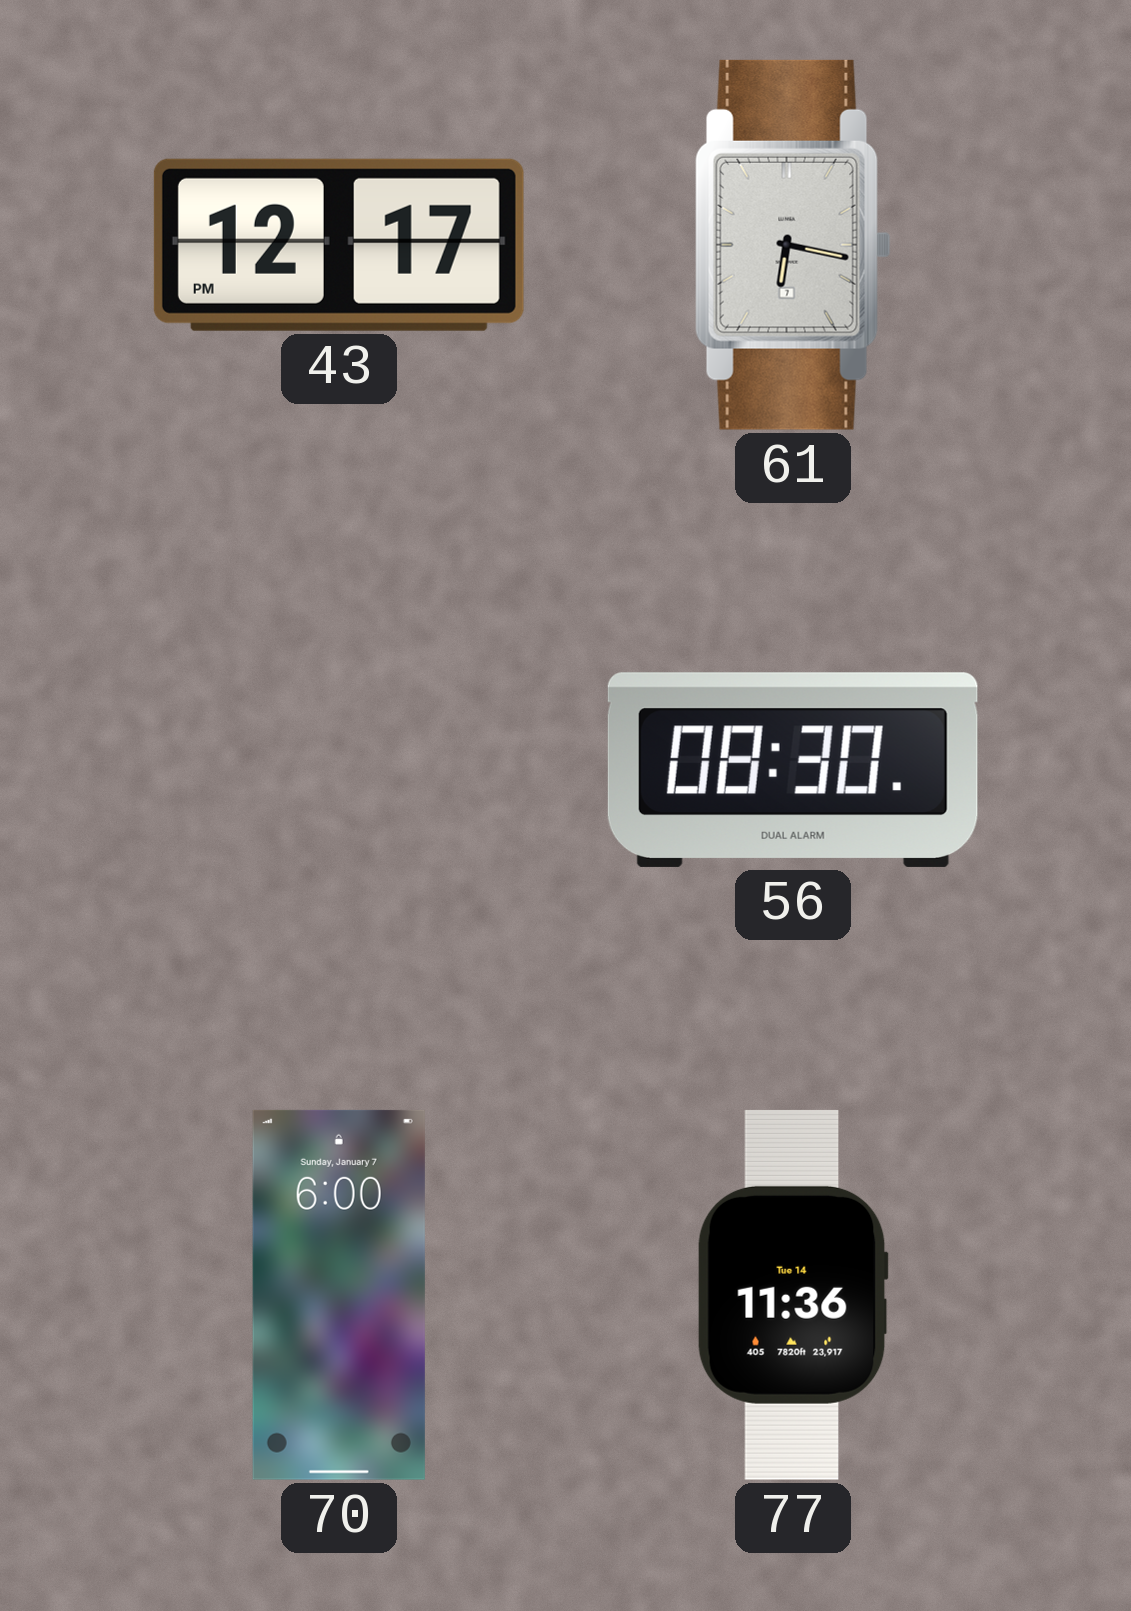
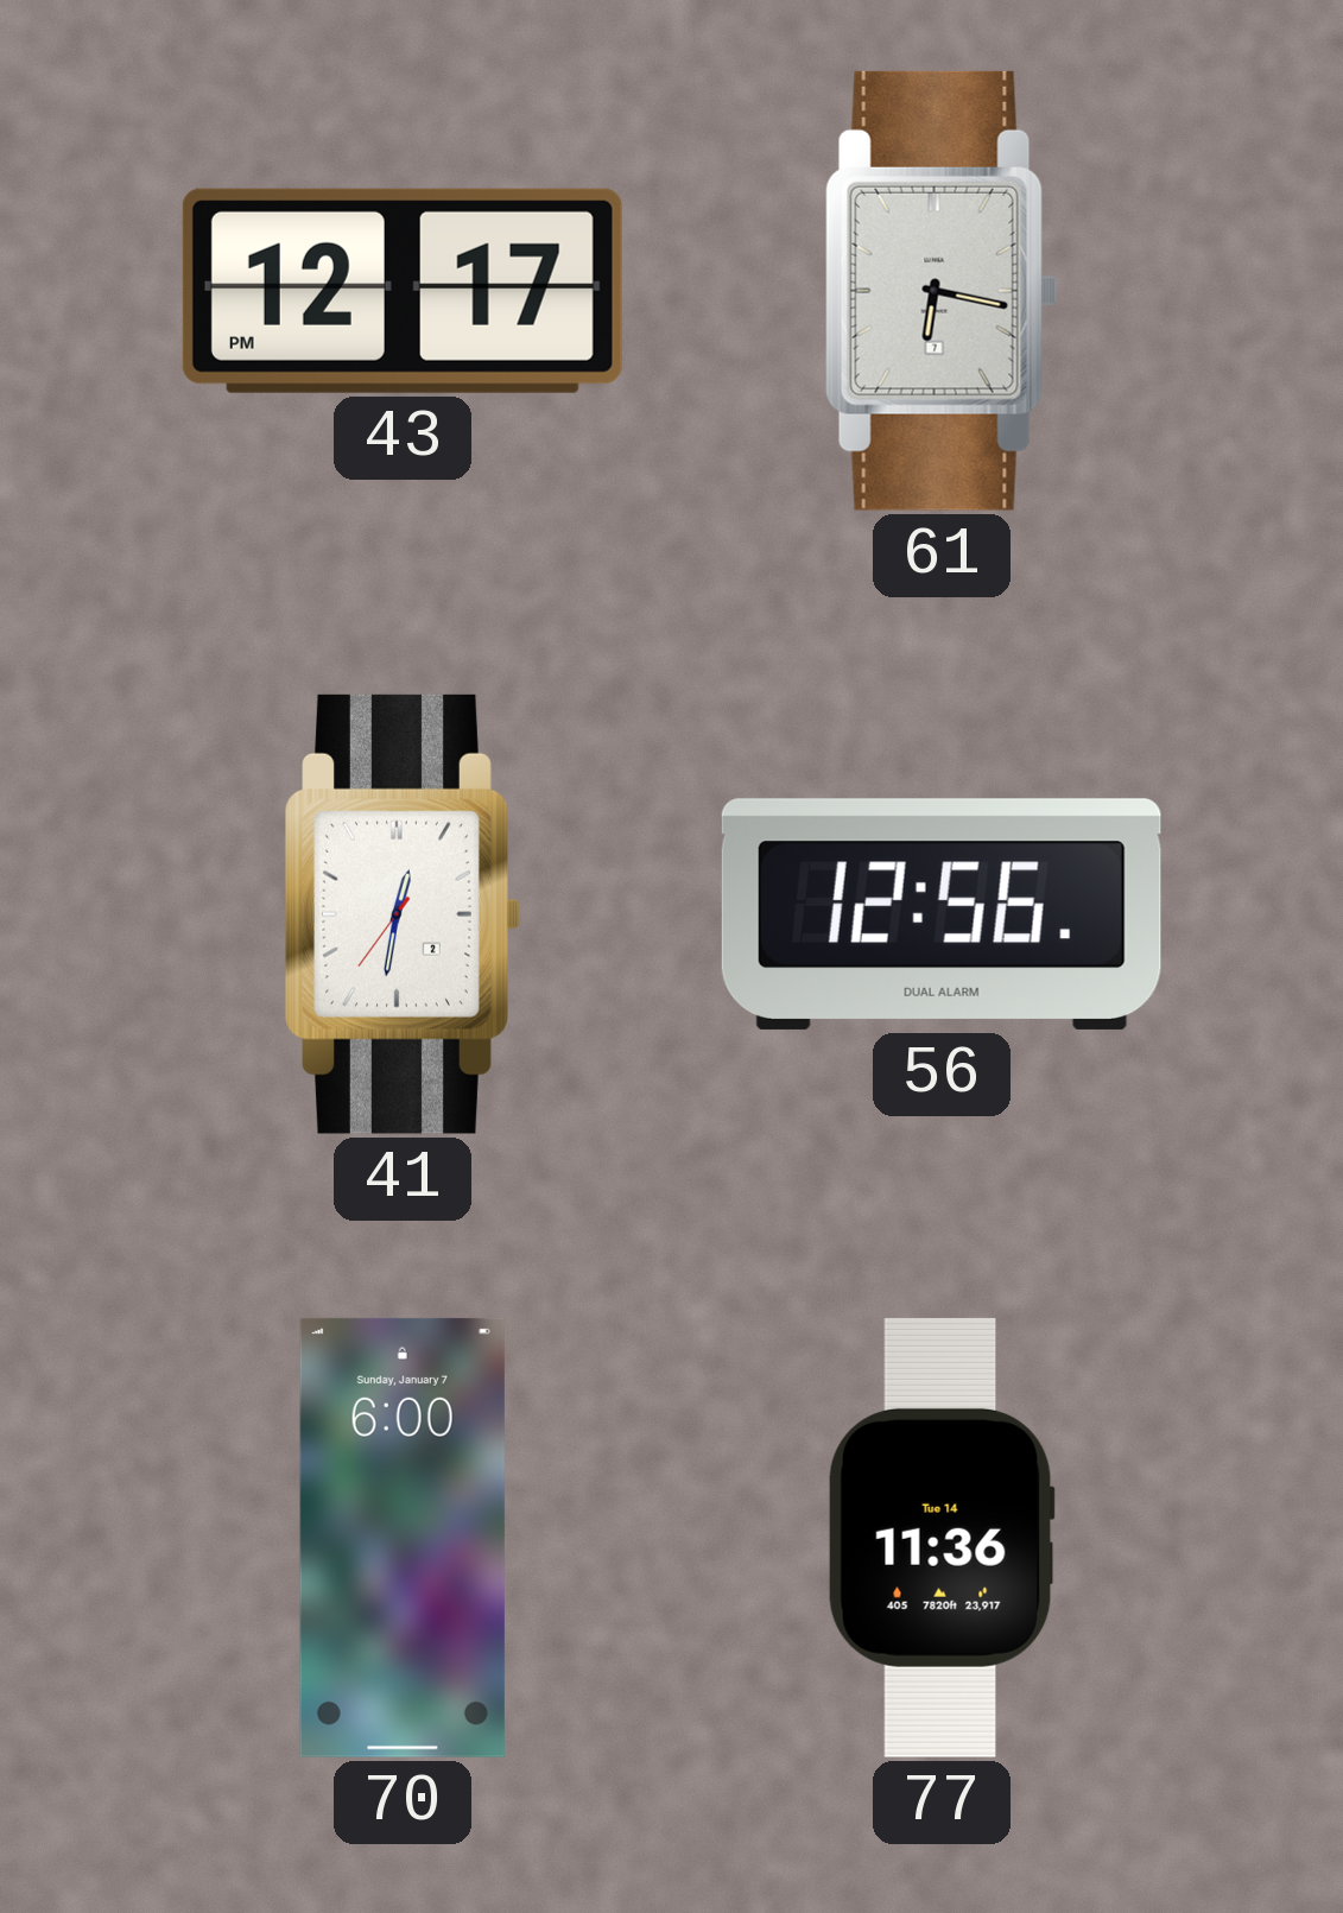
41: none -> 12:31
56: 08:30 -> 12:56
